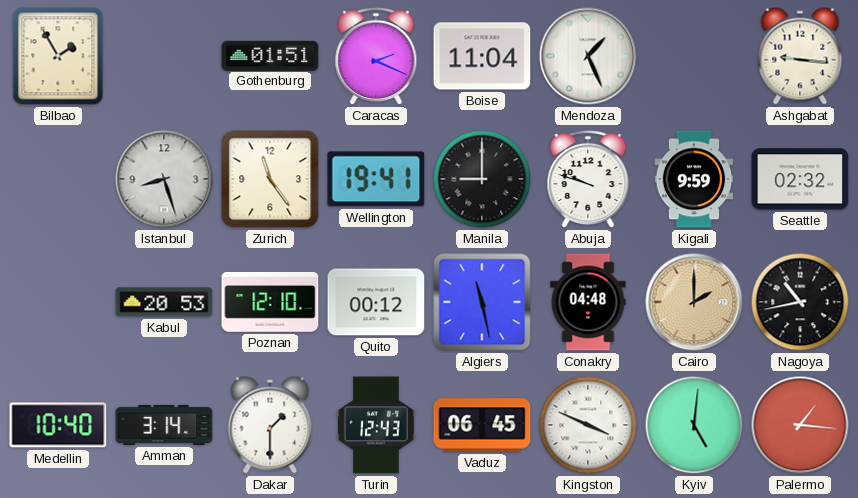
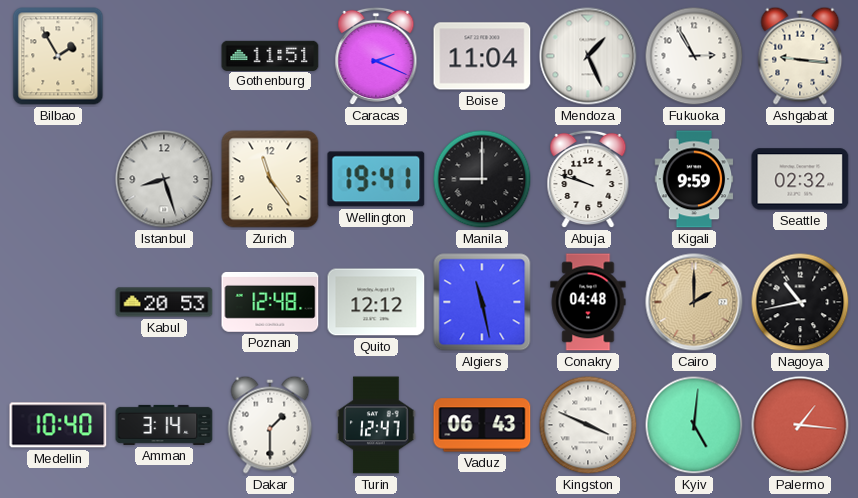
Gothenburg: 01:51 -> 11:51
Fukuoka: none -> 2:55
Poznan: 12:10 -> 12:48
Quito: 00:12 -> 12:12
Turin: 12:43 -> 12:47
Vaduz: 06:45 -> 06:43
